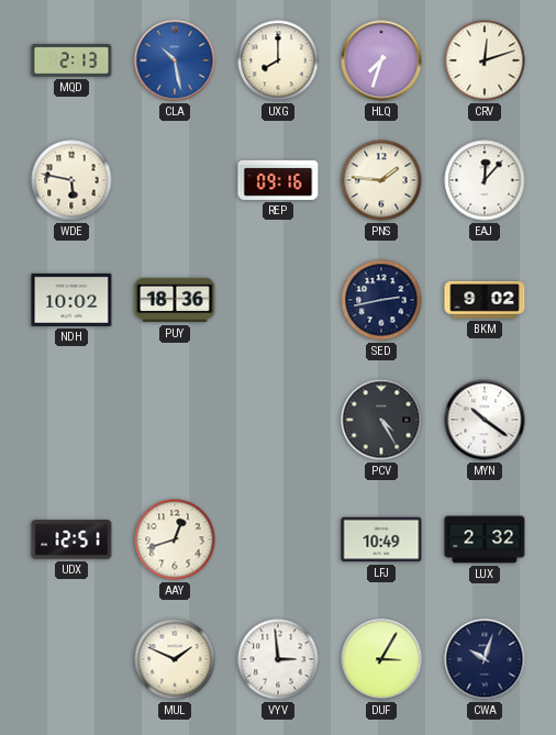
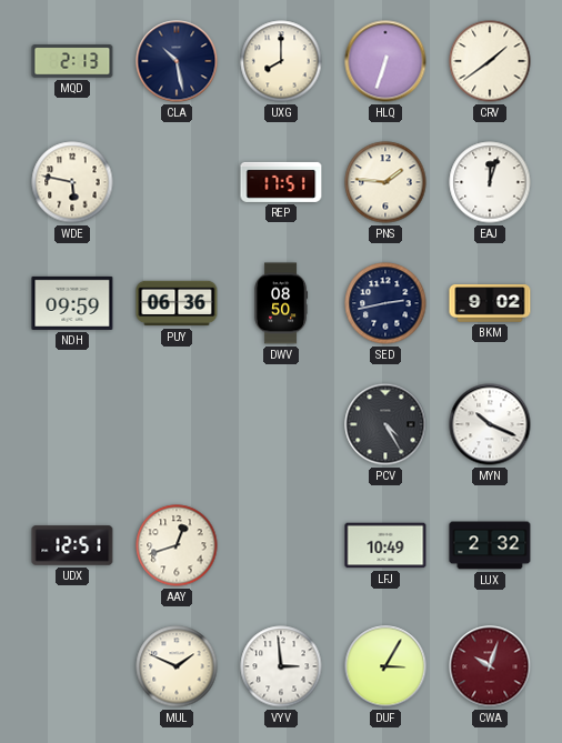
CLA dial: blue -> navy
HLQ: 7:33 -> 6:33
CRV: 12:12 -> 1:39
REP: 09:16 -> 17:51
EAJ: 12:07 -> 12:03
NDH: 10:02 -> 09:59
PUY: 18:36 -> 06:36
DWV: none -> 08:50
MYN: 10:21 -> 10:19
CWA dial: navy -> burgundy
